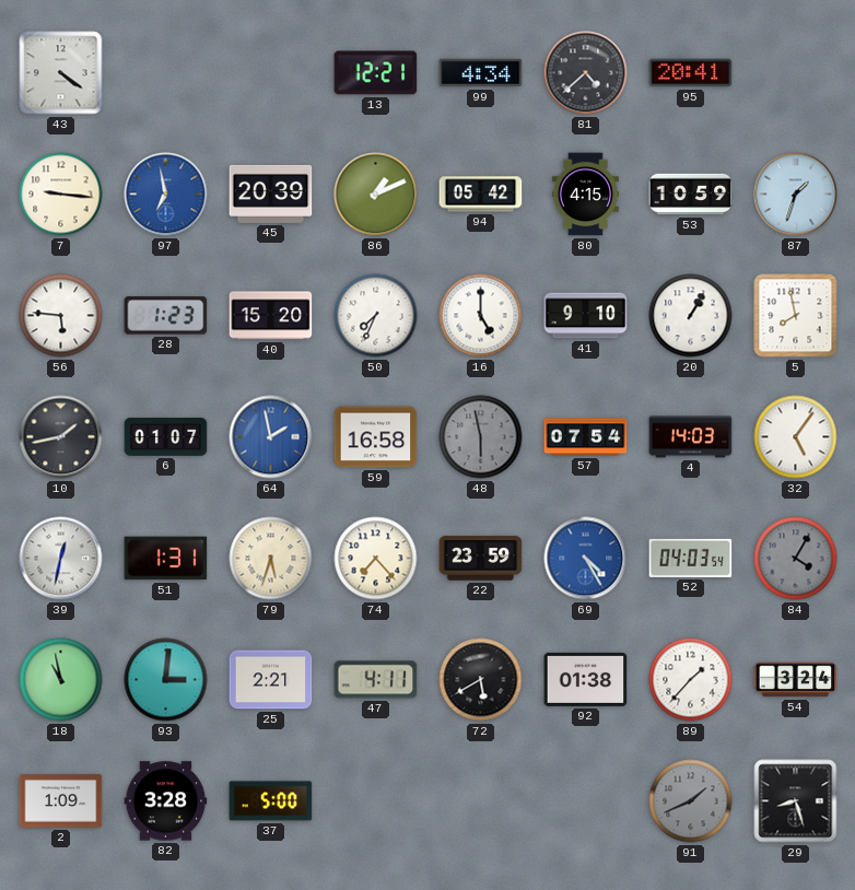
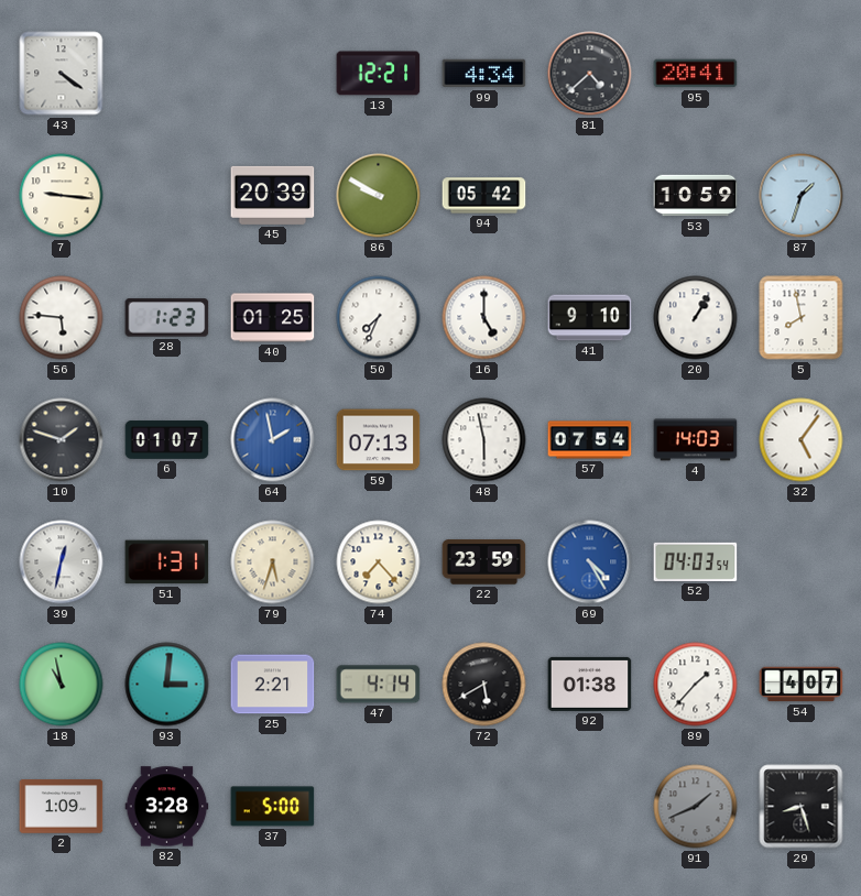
97: 6:58 -> none
86: 1:11 -> 9:50
80: 4:15 -> none
40: 15:20 -> 01:25
10: 1:43 -> 1:48
59: 16:58 -> 07:13
48 dial: grey -> white
84: 4:05 -> none
47: 4:11 -> 4:14
54: 3:24 -> 4:07
